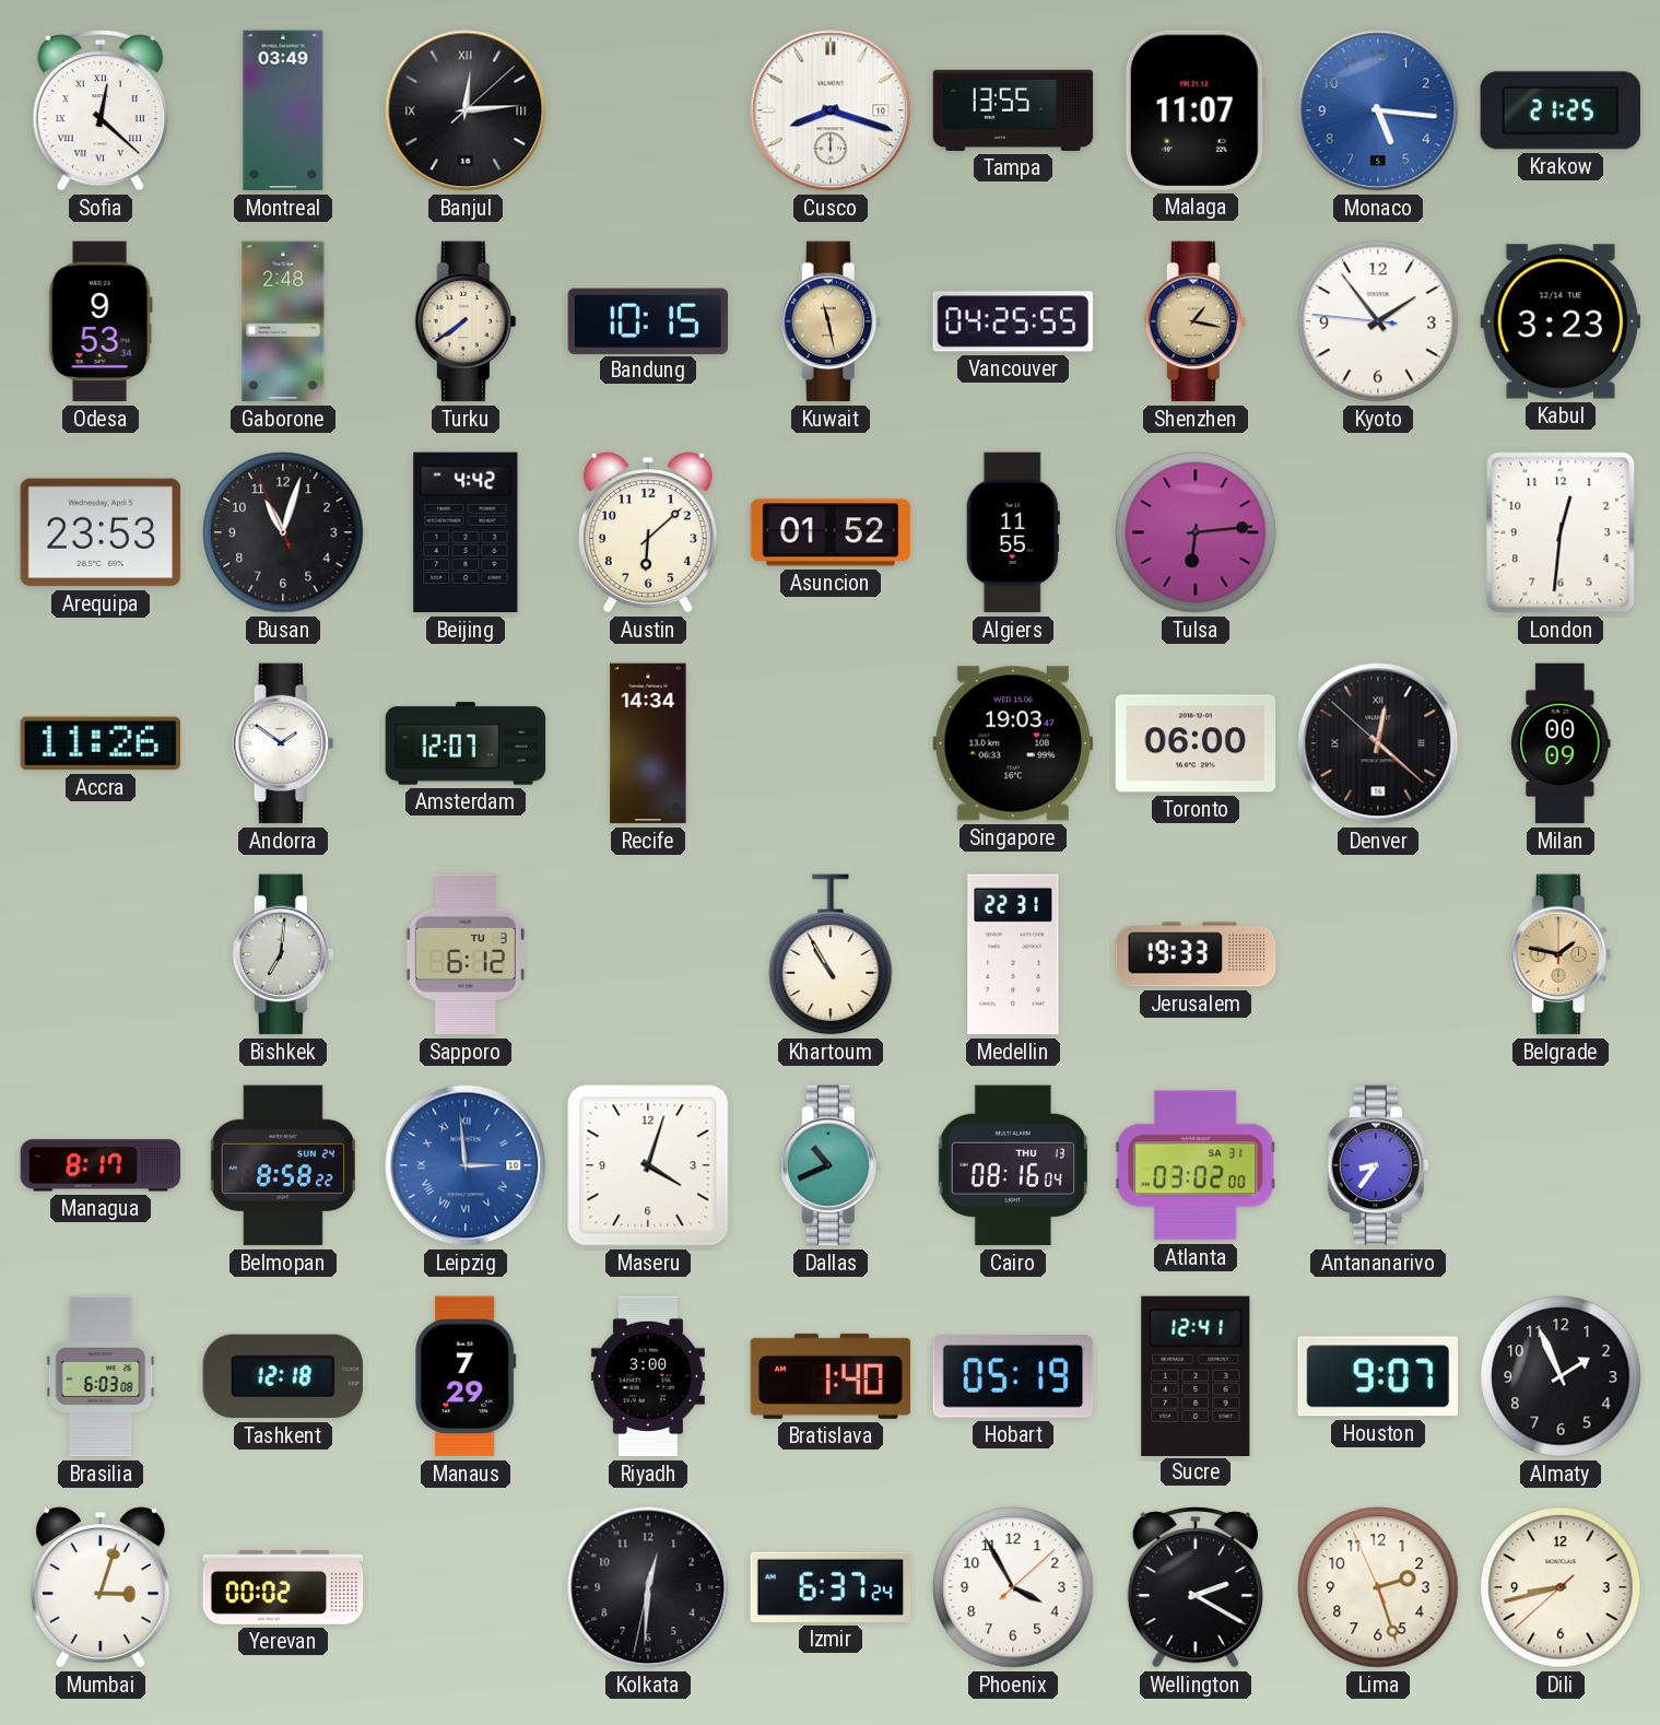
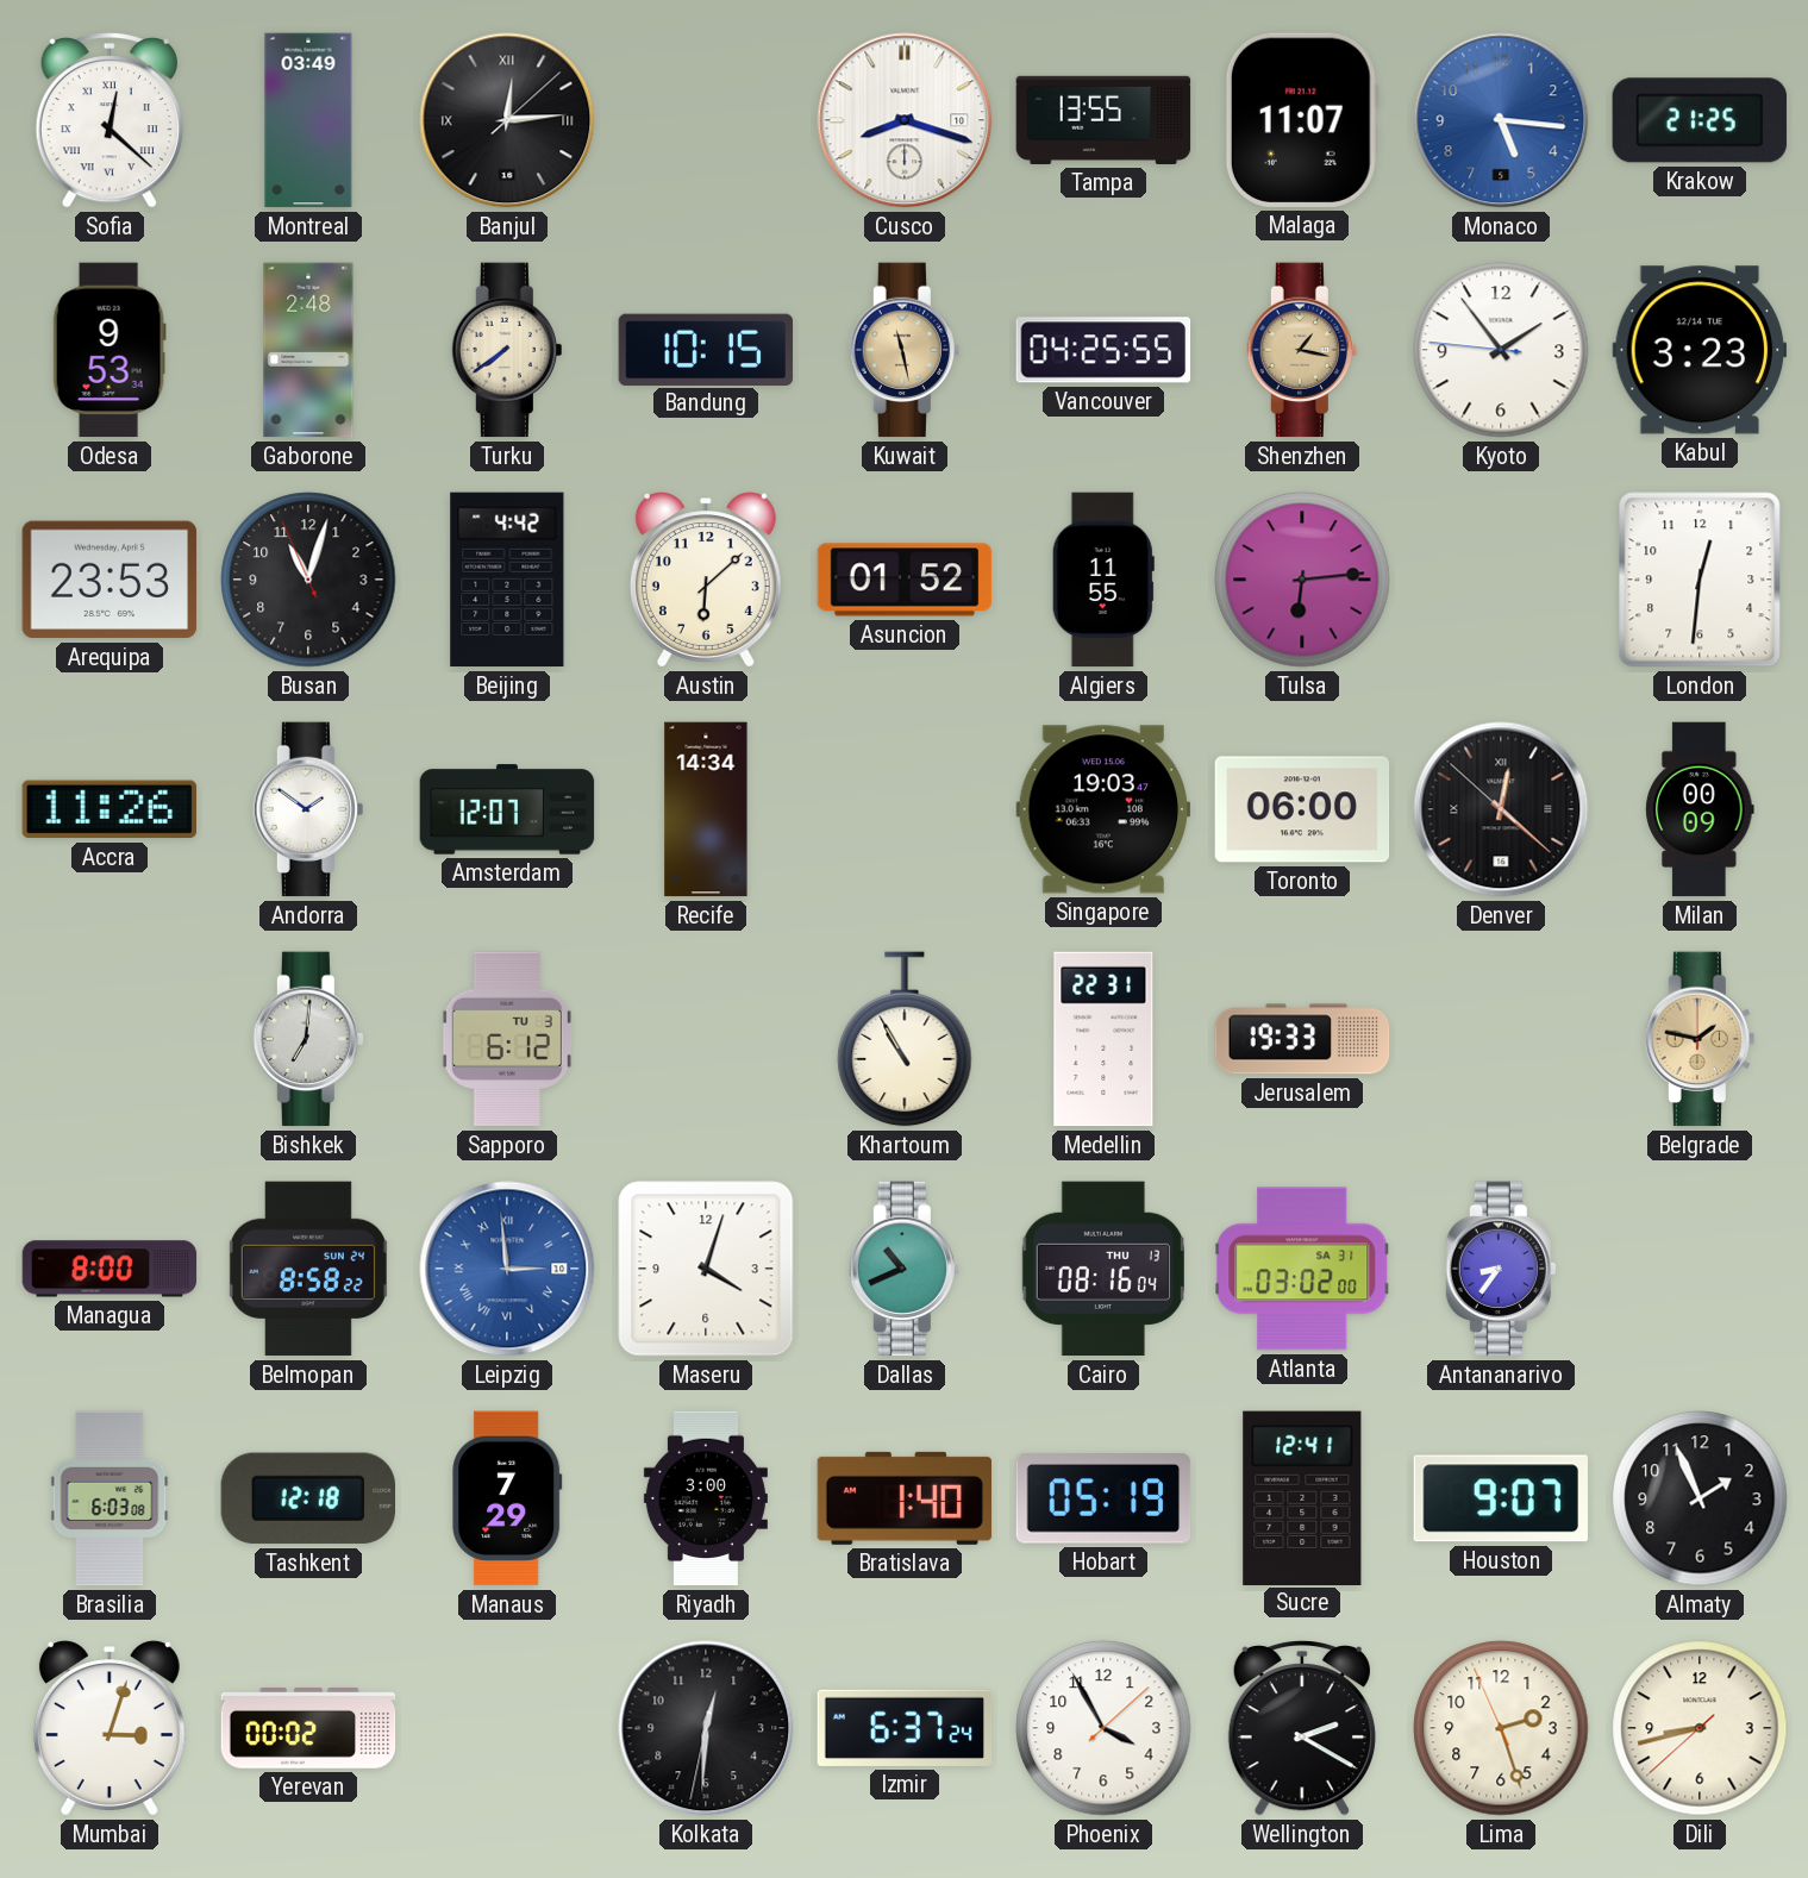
Managua: 8:17 -> 8:00
